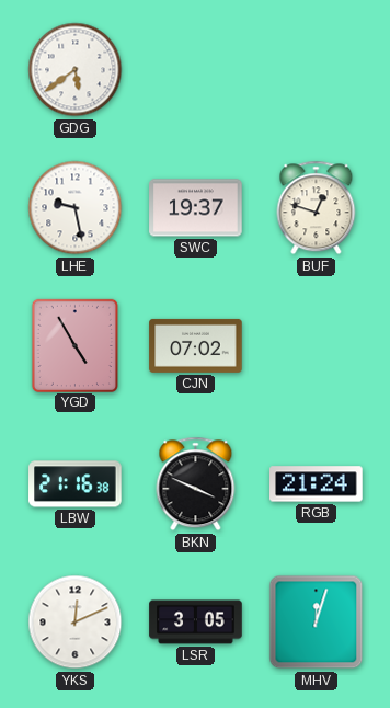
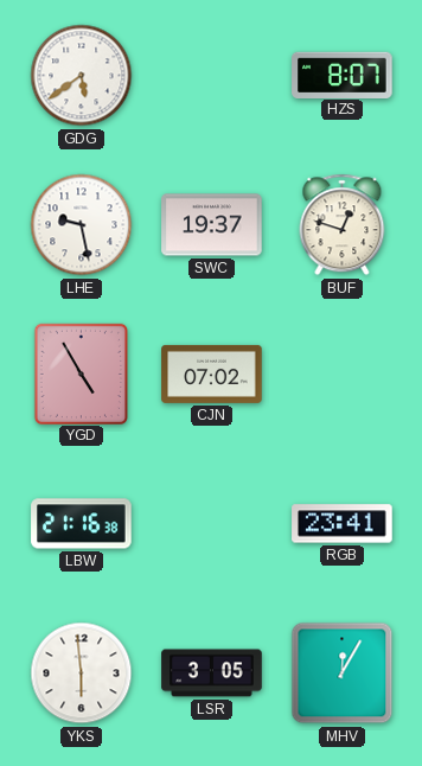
HZS: none -> 8:07
BKN: 3:49 -> none
RGB: 21:24 -> 23:41
YKS: 12:11 -> 5:59
MHV: 12:03 -> 12:05
